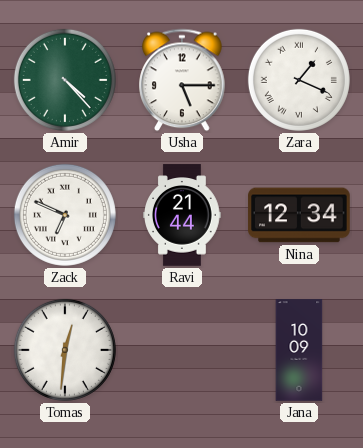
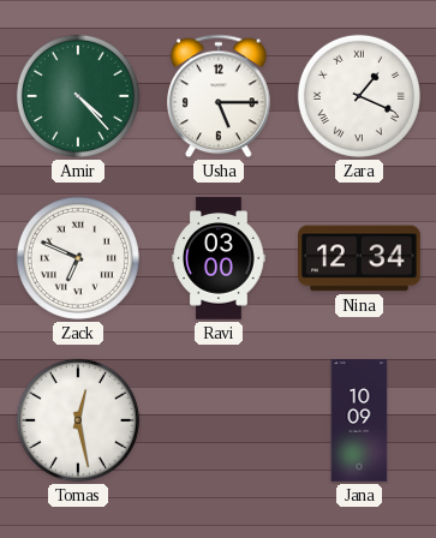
Ravi: 21:44 -> 03:00
Tomas: 12:31 -> 12:28
